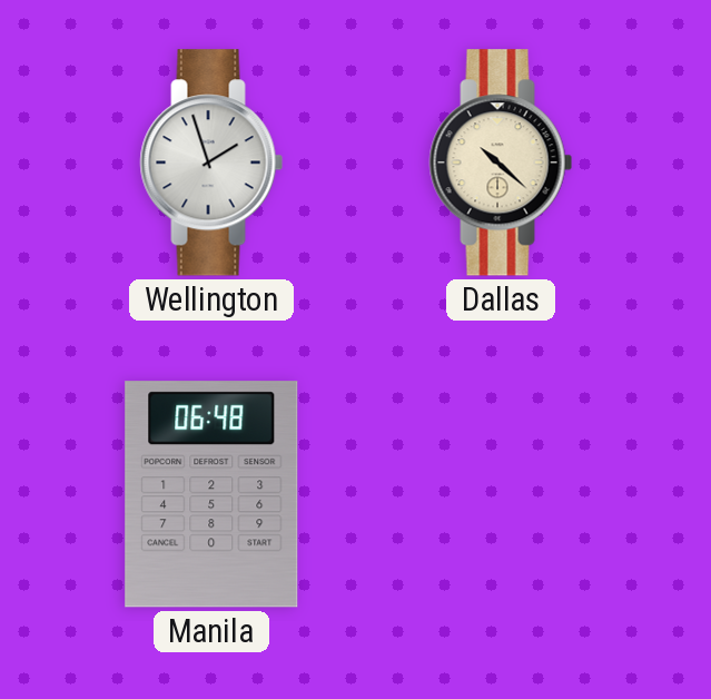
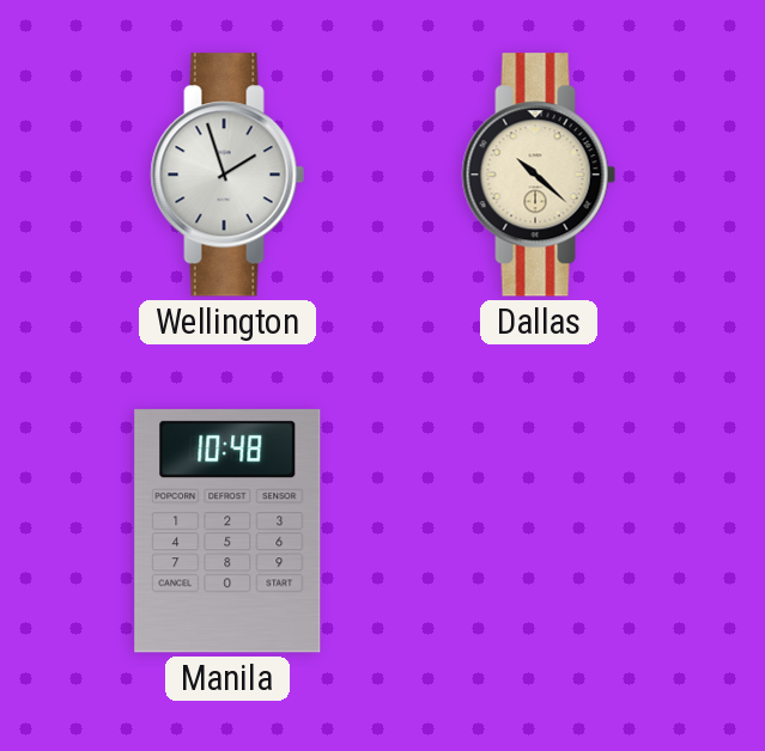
Manila: 06:48 -> 10:48
